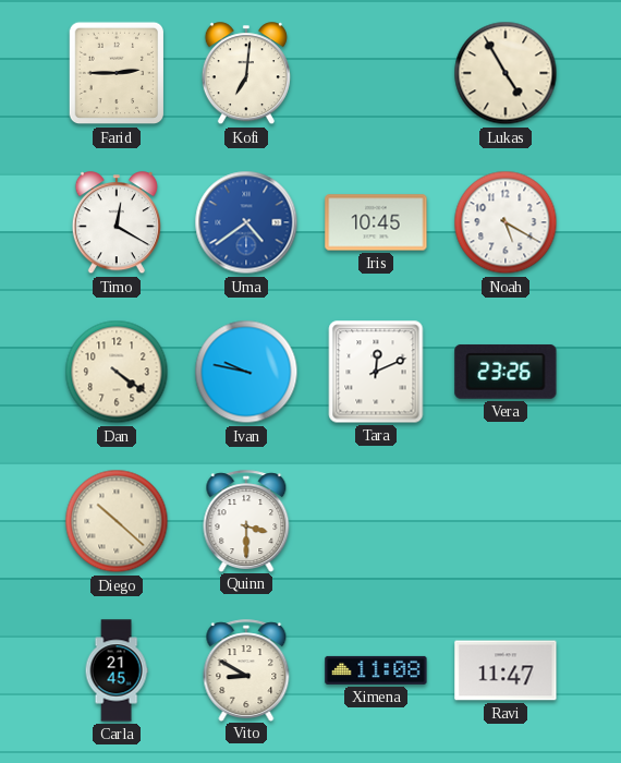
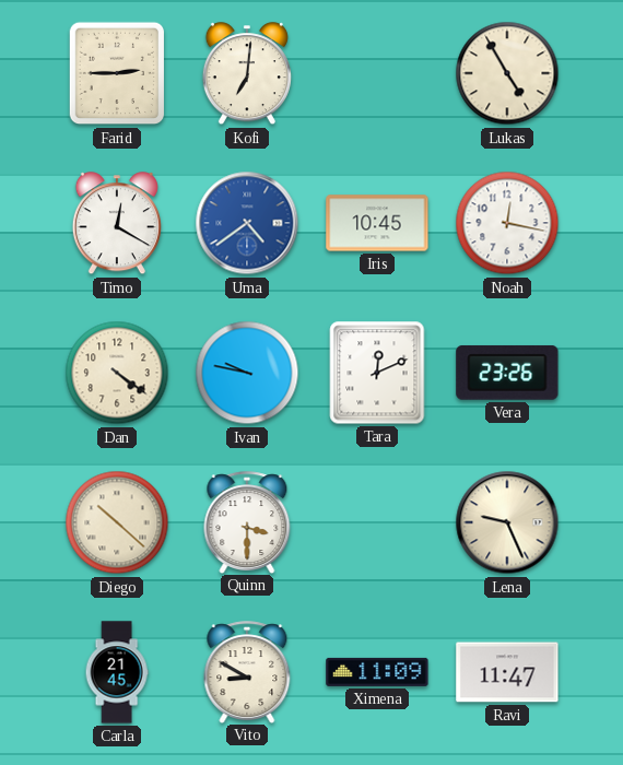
Noah: 5:20 -> 12:17
Lena: none -> 9:26
Ximena: 11:08 -> 11:09
